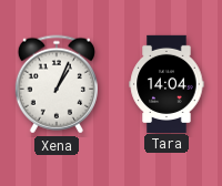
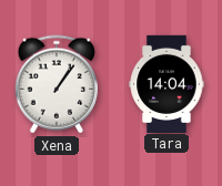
Xena: 1:04 -> 1:06
